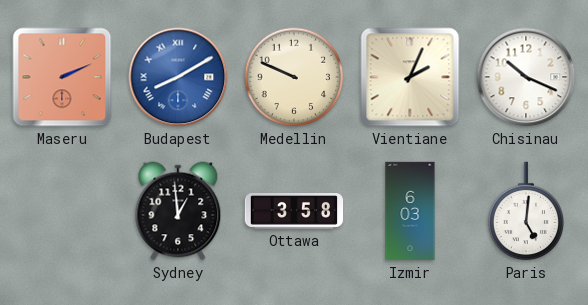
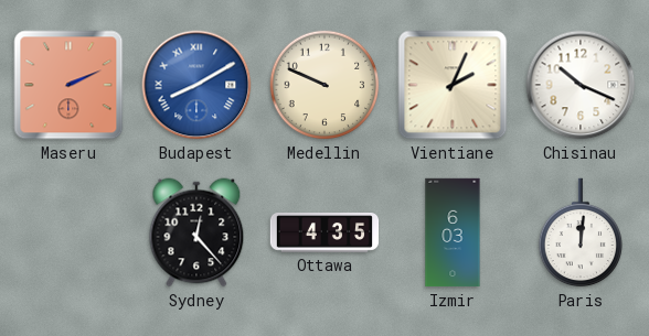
Sydney: 12:59 -> 12:23
Ottawa: 3:58 -> 4:35
Paris: 5:01 -> 12:01
